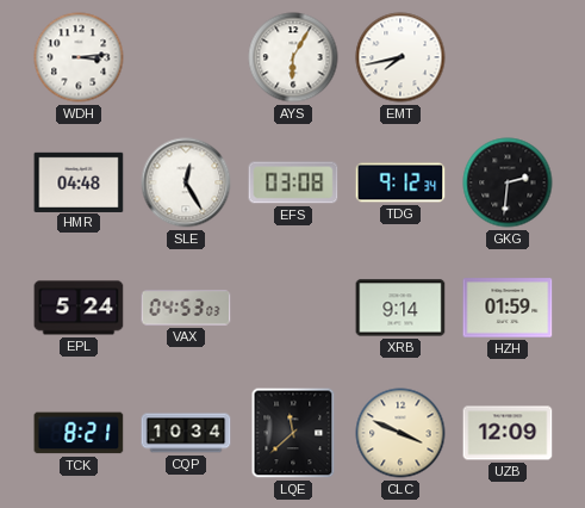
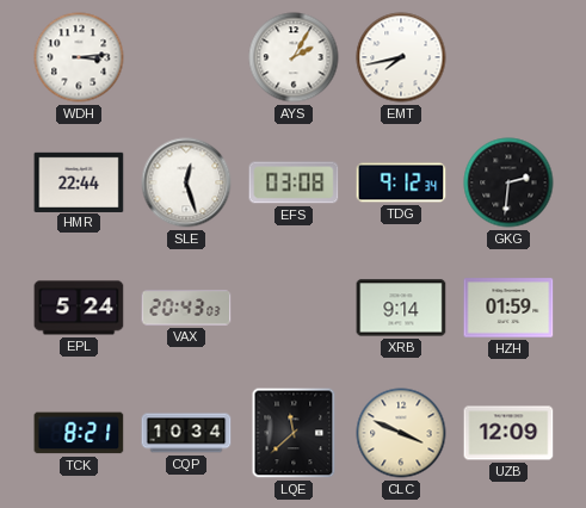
AYS: 6:05 -> 2:05
HMR: 04:48 -> 22:44
SLE: 12:25 -> 12:27
VAX: 04:53 -> 20:43
